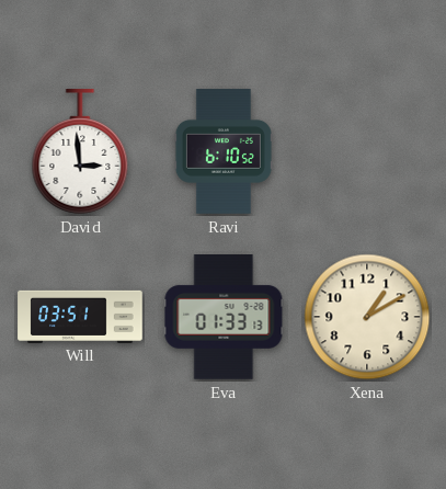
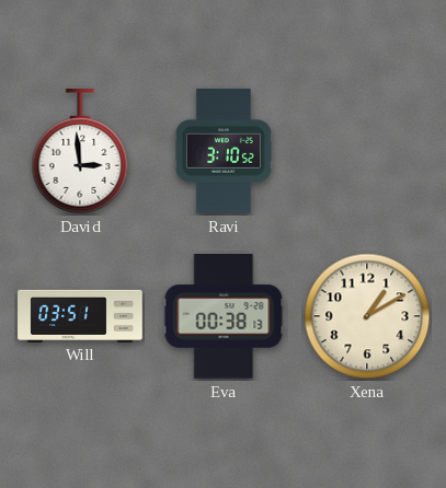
Ravi: 6:10 -> 3:10
Eva: 01:33 -> 00:38
